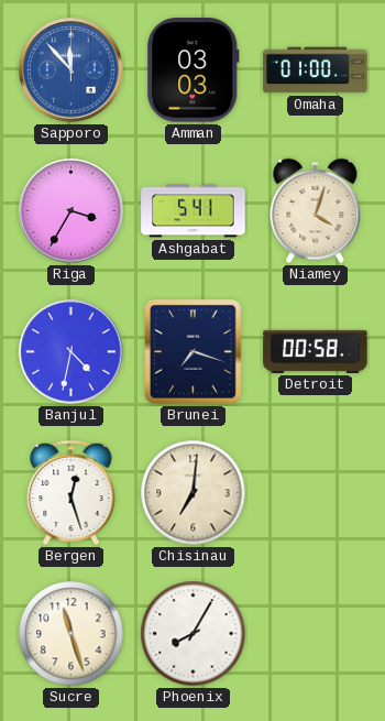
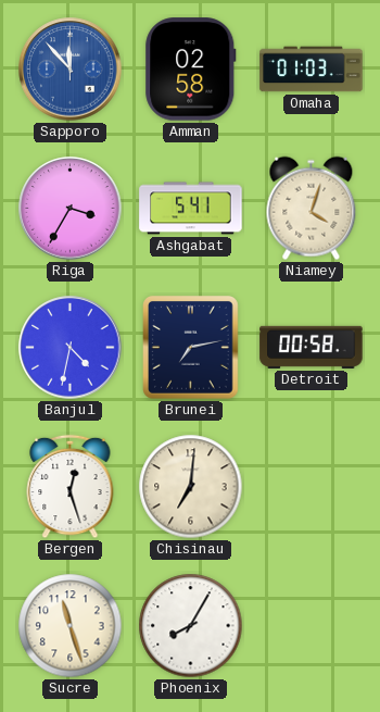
Amman: 03:03 -> 02:58
Omaha: 01:00 -> 01:03
Brunei: 7:18 -> 7:13
